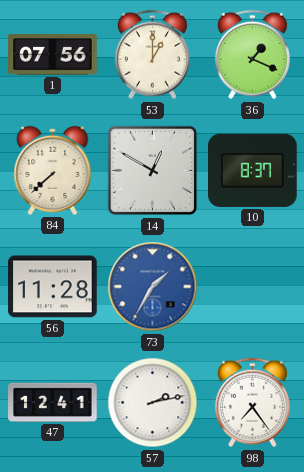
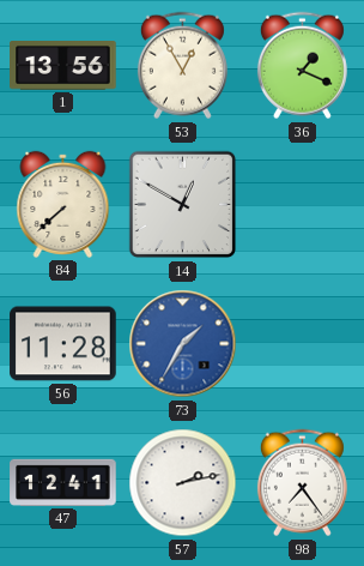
1: 07:56 -> 13:56
53: 1:00 -> 12:55
10: 8:37 -> none
